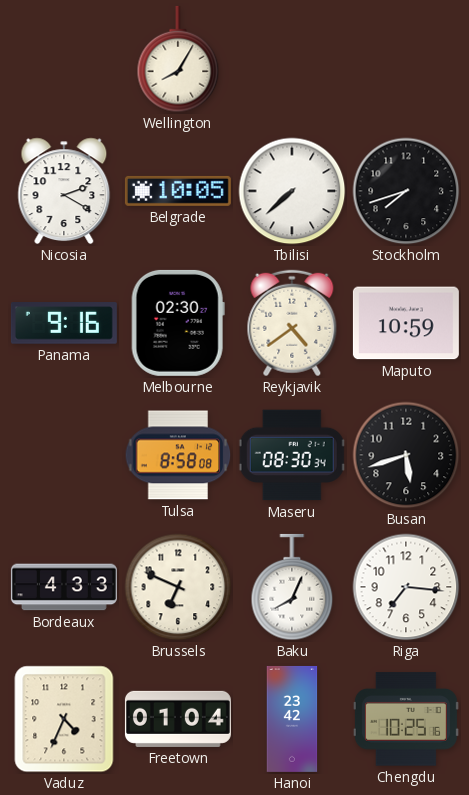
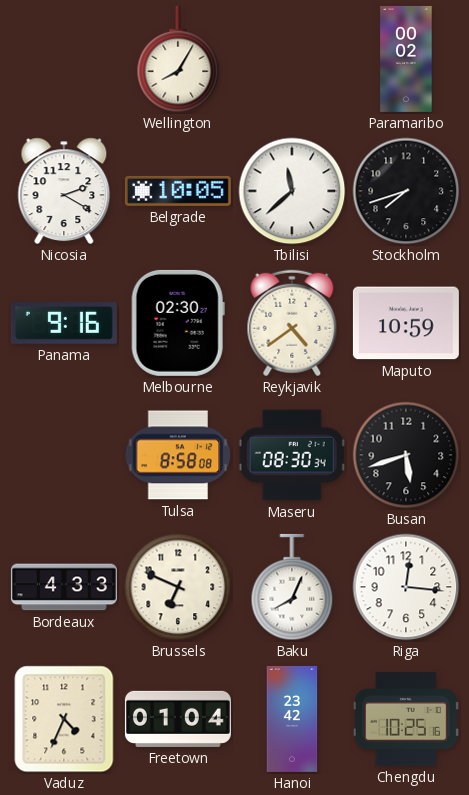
Paramaribo: none -> 00:02
Tbilisi: 7:38 -> 11:38
Riga: 7:16 -> 12:16
